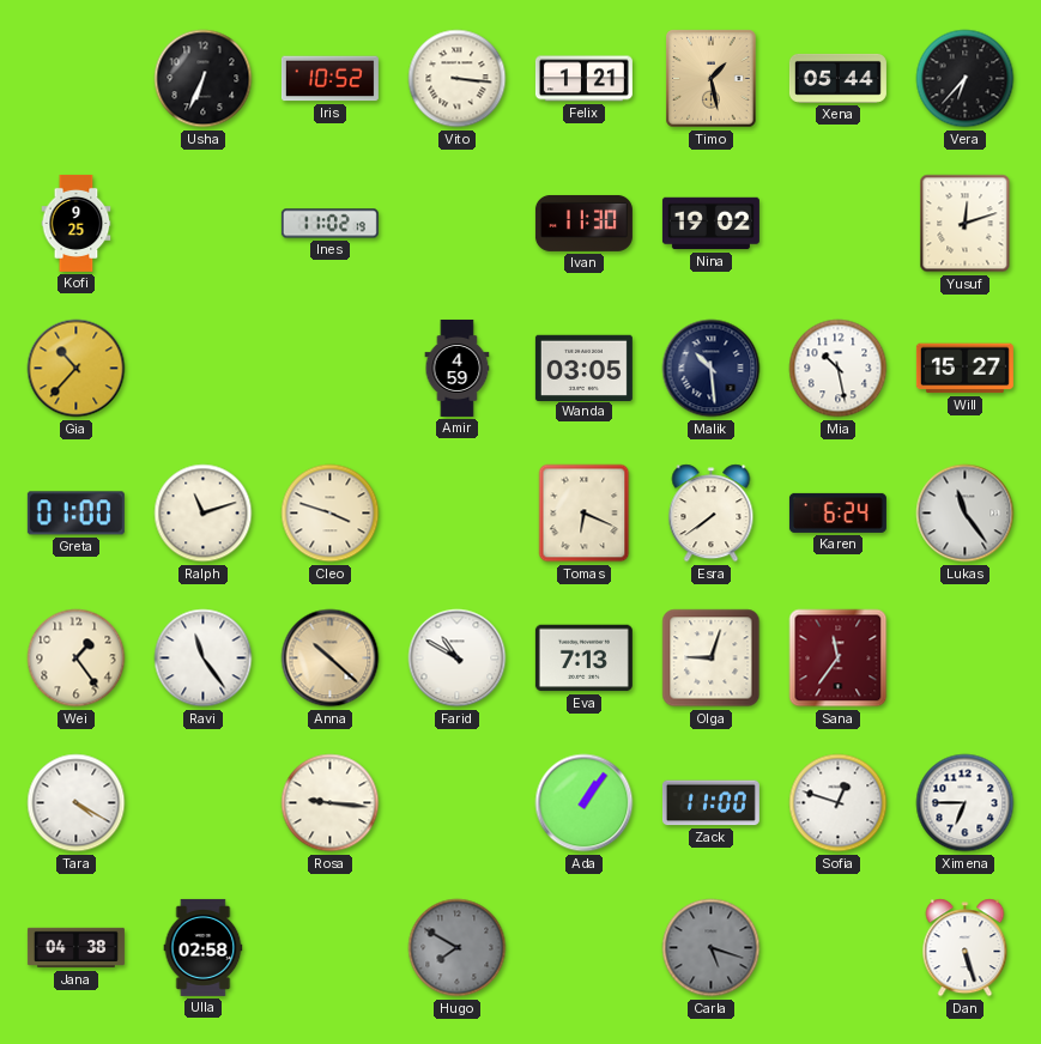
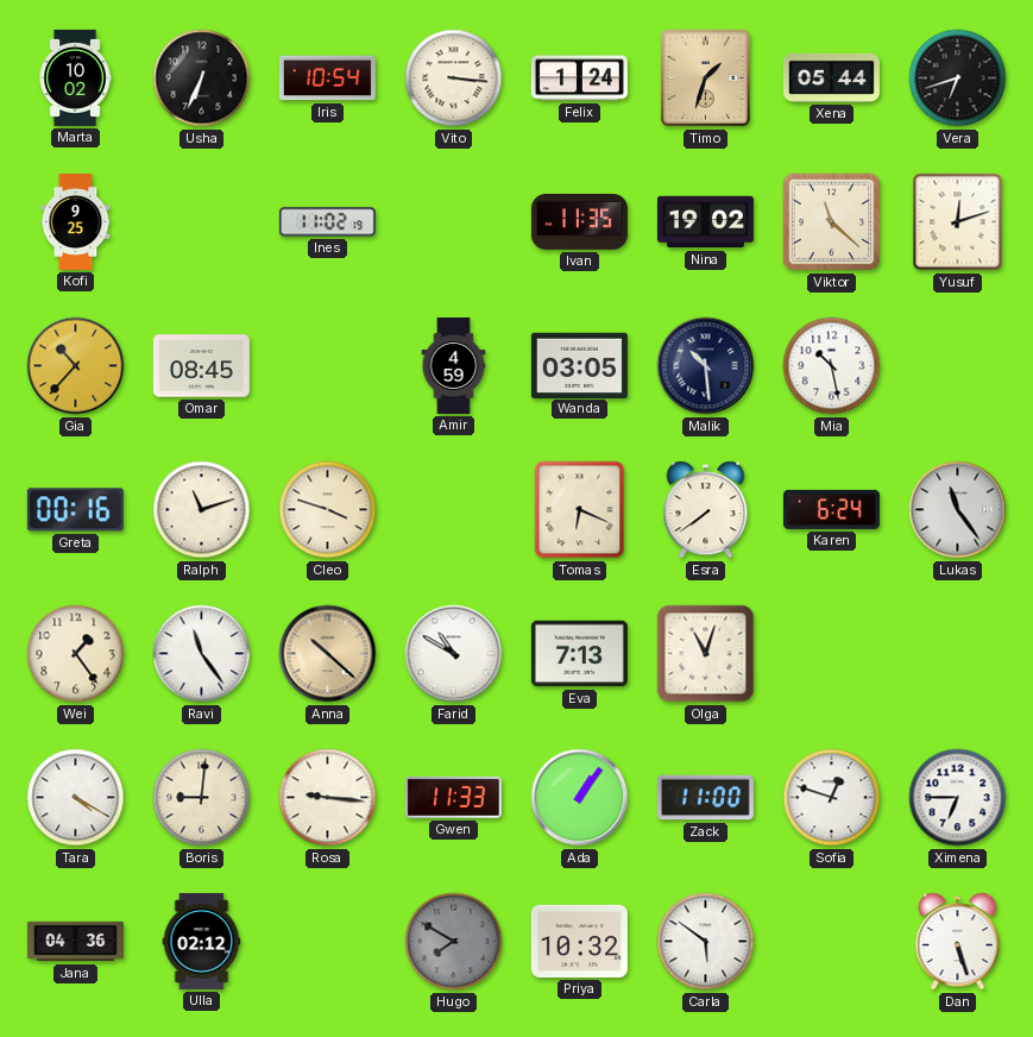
Marta: none -> 10:02
Iris: 10:52 -> 10:54
Felix: 1:21 -> 1:24
Timo: 1:28 -> 1:33
Vera: 6:37 -> 6:42
Ivan: 11:30 -> 11:35
Viktor: none -> 11:22
Omar: none -> 08:45
Will: 15:27 -> none
Greta: 01:00 -> 00:16
Olga: 9:03 -> 11:03
Sana: 11:36 -> none
Boris: none -> 9:01
Gwen: none -> 11:33
Jana: 04:38 -> 04:36
Ulla: 02:58 -> 02:12
Priya: none -> 10:32
Carla: 5:18 -> 5:51
Carla dial: grey -> white
